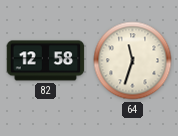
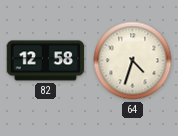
64: 11:33 -> 4:33
